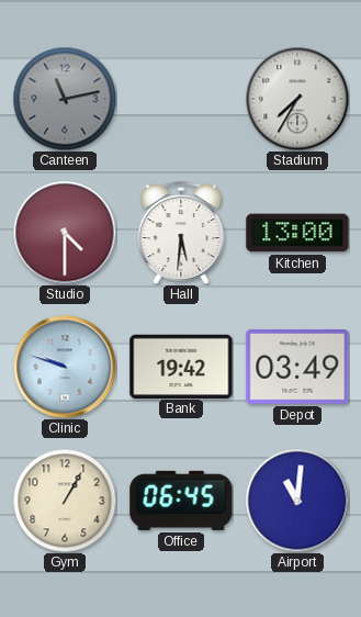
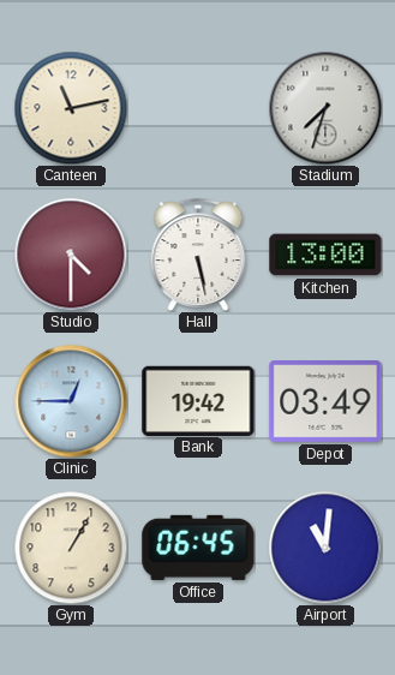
Canteen dial: grey -> cream
Stadium: 7:35 -> 7:33
Hall: 5:31 -> 5:28
Clinic: 9:48 -> 12:45
